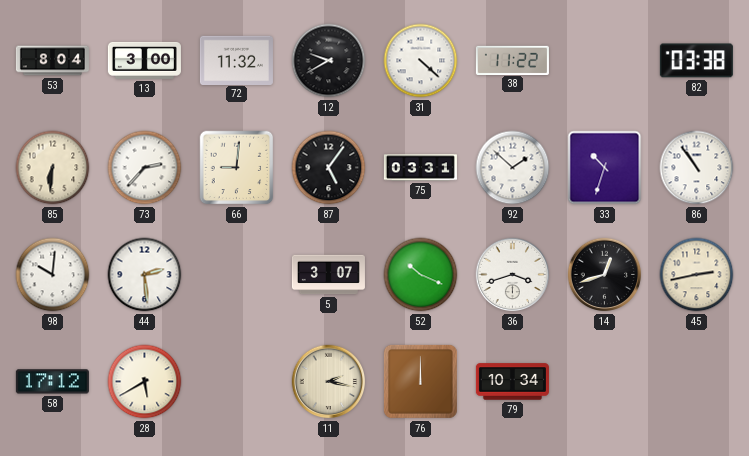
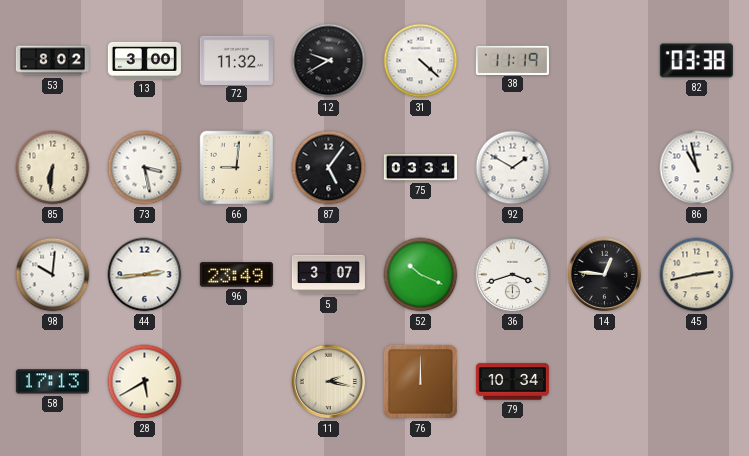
53: 8:04 -> 8:02
38: 11:22 -> 11:19
73: 2:37 -> 3:28
92: 1:52 -> 1:50
33: 10:33 -> none
86: 10:54 -> 10:58
44: 2:29 -> 2:44
96: none -> 23:49
14: 12:42 -> 12:46
58: 17:12 -> 17:13
